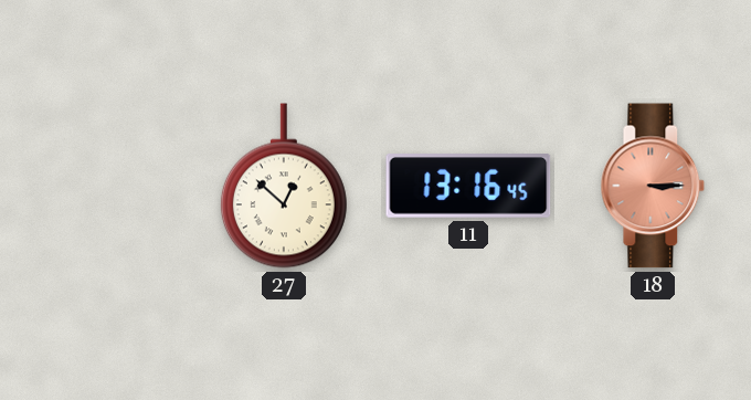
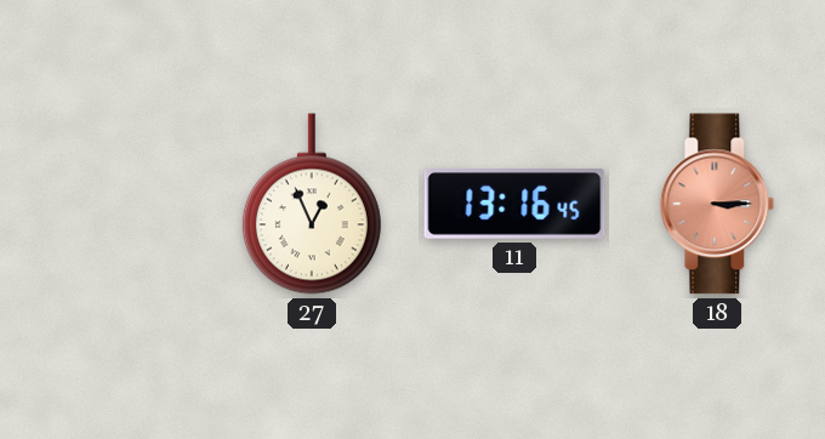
27: 12:52 -> 12:56
